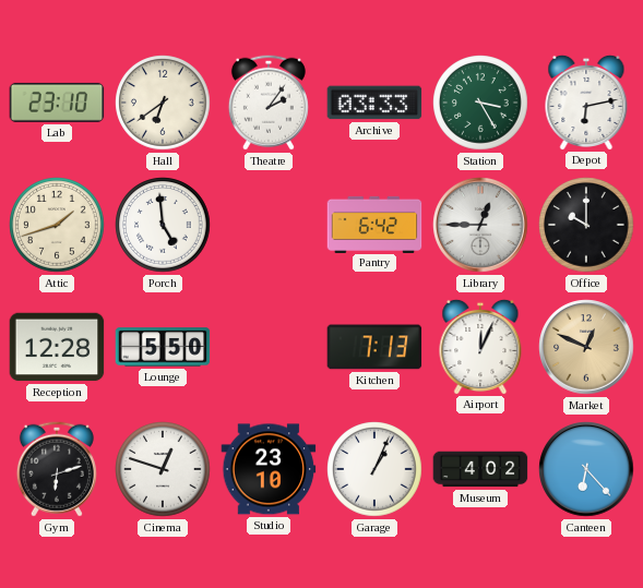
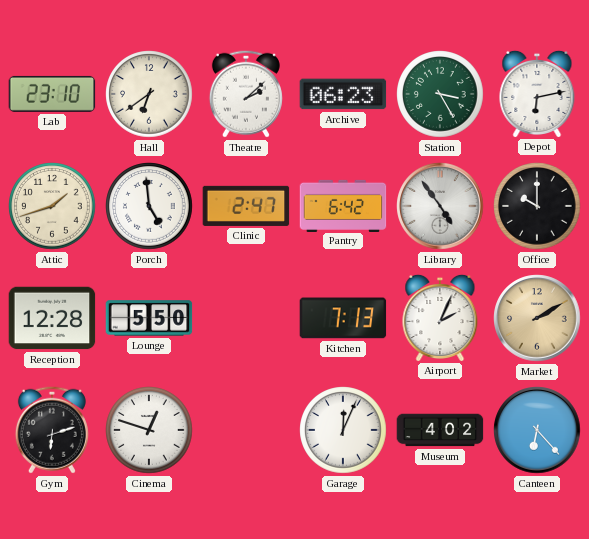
Theatre: 2:06 -> 2:08
Archive: 03:33 -> 06:23
Clinic: none -> 2:47
Library: 12:45 -> 4:54
Airport: 12:04 -> 2:04
Market: 12:49 -> 2:10
Studio: 23:10 -> none
Garage: 1:04 -> 12:04
